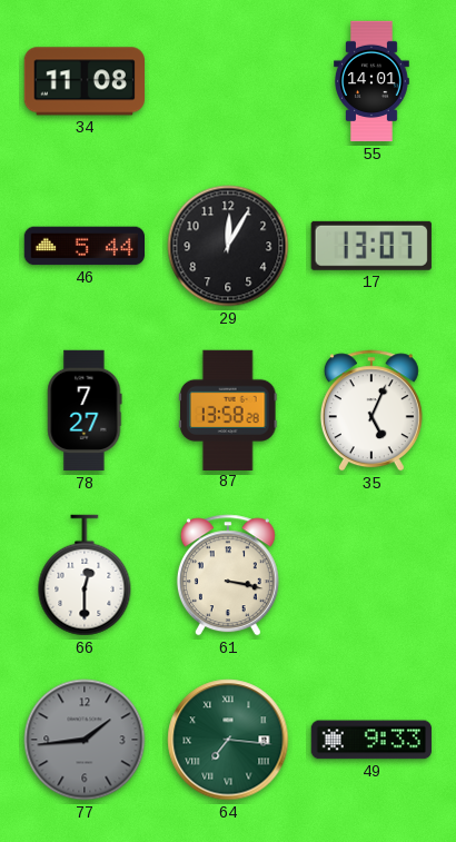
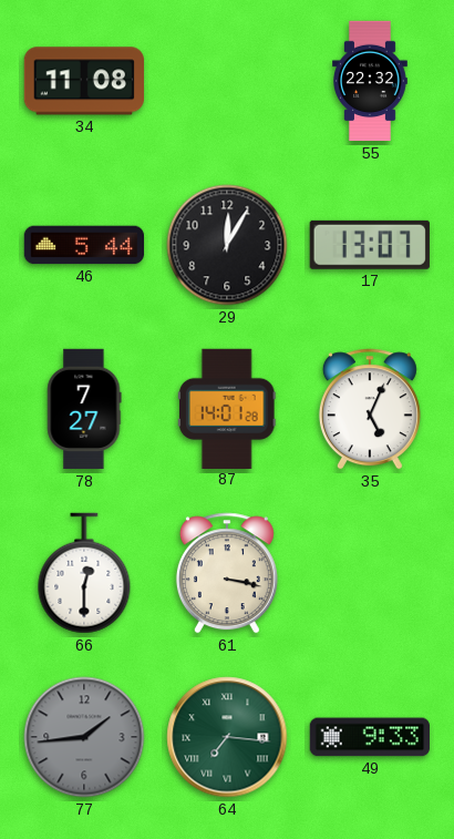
55: 14:01 -> 22:32
87: 13:58 -> 14:01
